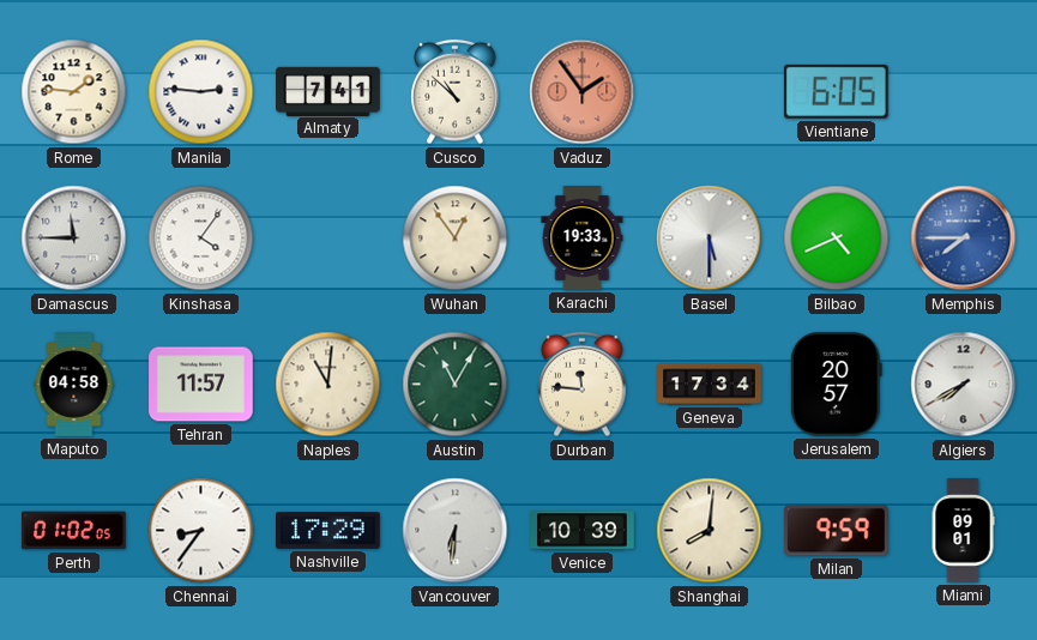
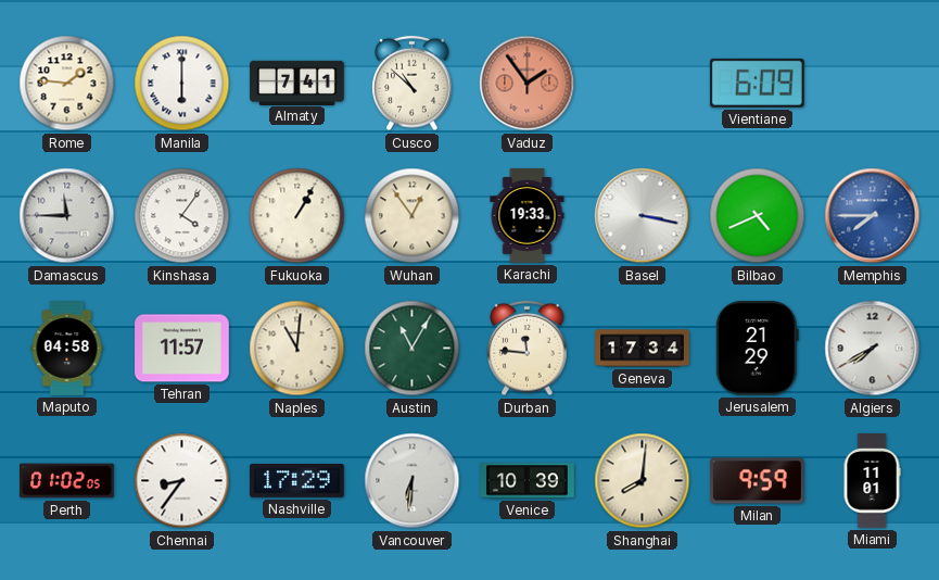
Manila: 2:46 -> 6:00
Vientiane: 6:05 -> 6:09
Fukuoka: none -> 1:05
Basel: 5:30 -> 3:17
Jerusalem: 20:57 -> 21:29
Miami: 09:01 -> 11:01
